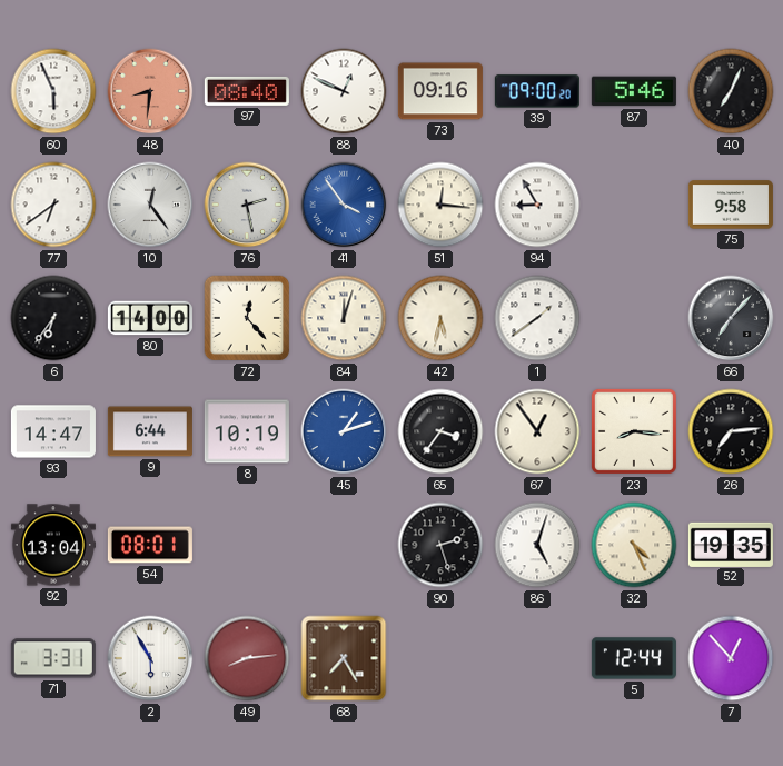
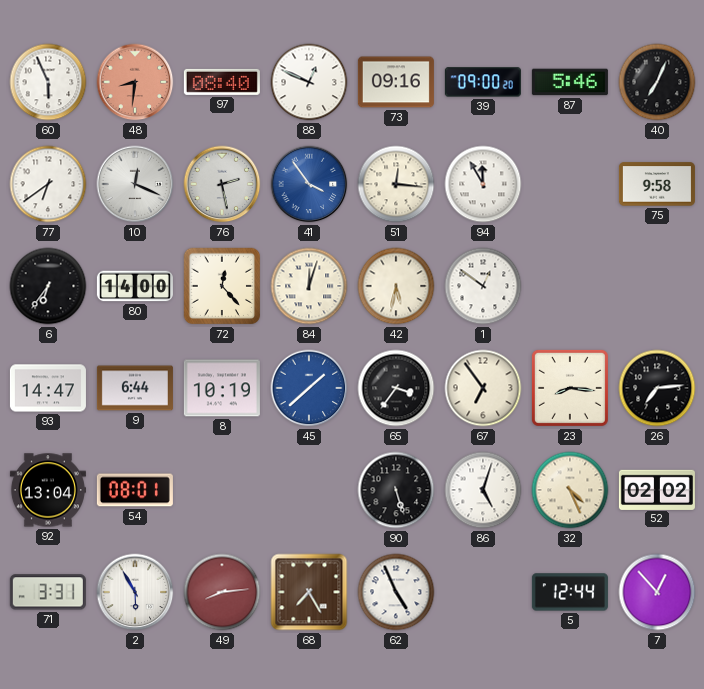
10: 12:24 -> 12:19
94: 8:55 -> 11:55
1: 1:39 -> 12:51
66: 7:07 -> none
45: 1:12 -> 1:38
67: 12:54 -> 6:54
90: 2:27 -> 5:27
52: 19:35 -> 02:02
62: none -> 4:56
